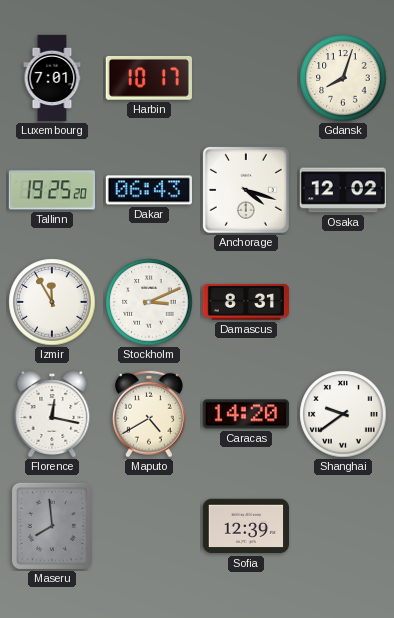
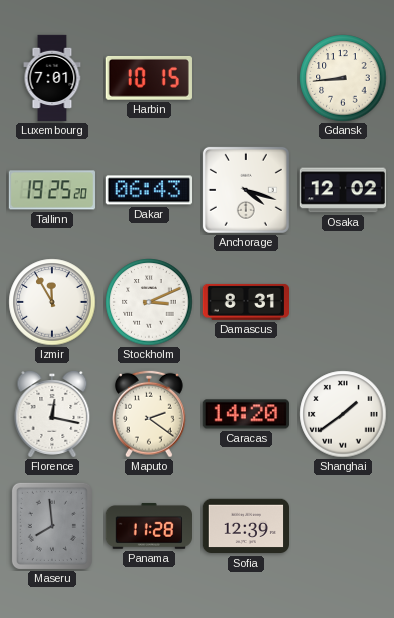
Harbin: 10:17 -> 10:15
Gdansk: 8:03 -> 8:44
Maputo: 4:40 -> 2:21
Shanghai: 9:39 -> 1:39
Panama: none -> 11:28
